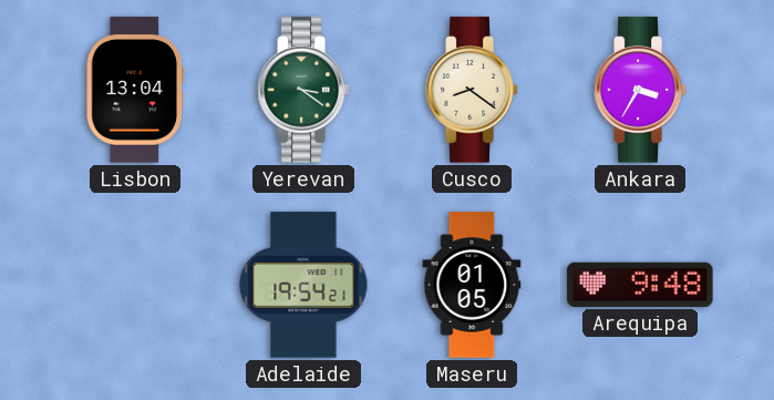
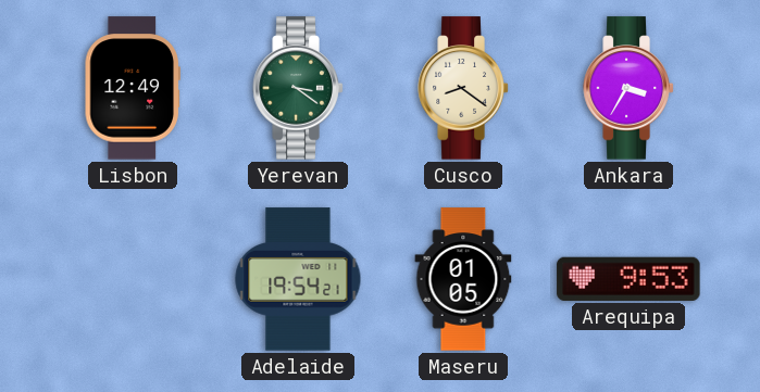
Lisbon: 13:04 -> 12:49
Arequipa: 9:48 -> 9:53
